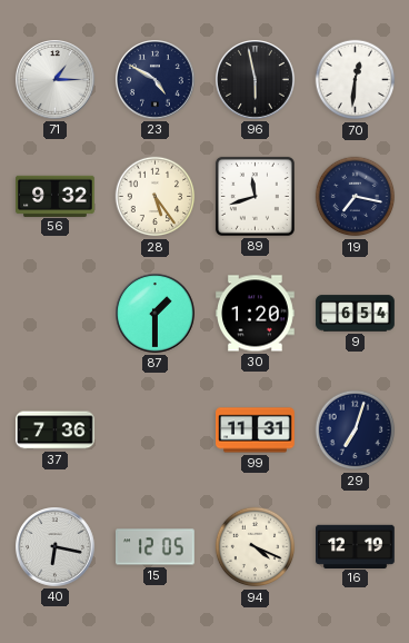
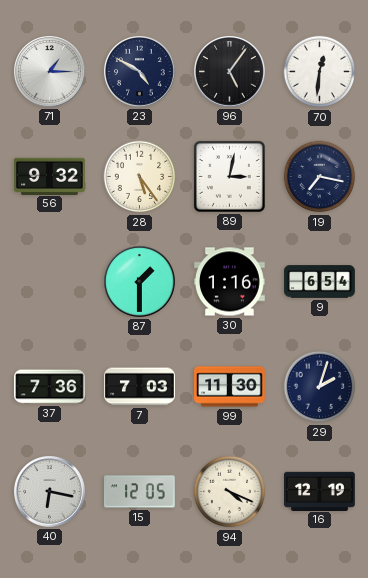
96: 5:58 -> 5:06
89: 11:42 -> 3:02
30: 1:20 -> 1:16
7: none -> 7:03
99: 11:31 -> 11:30
29: 7:03 -> 2:03
